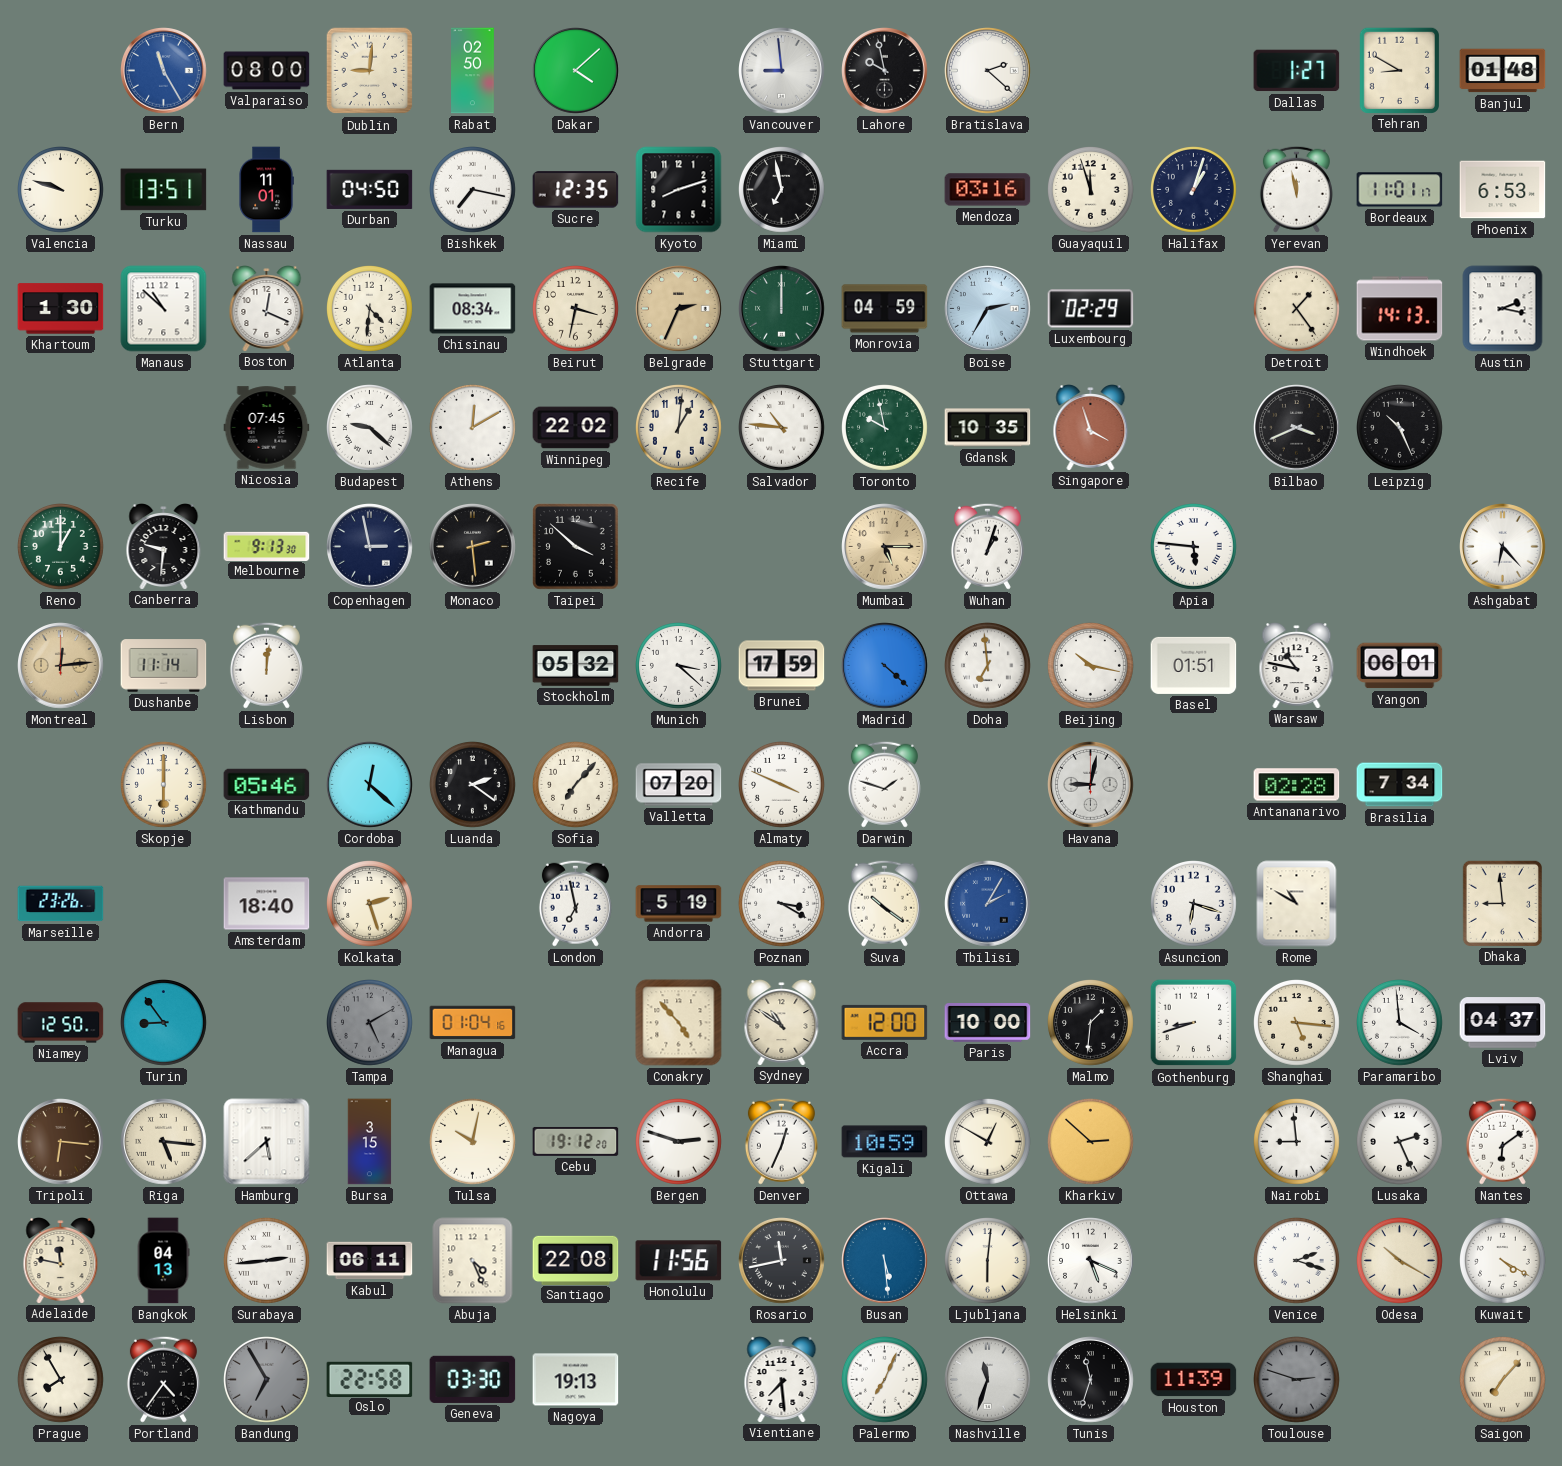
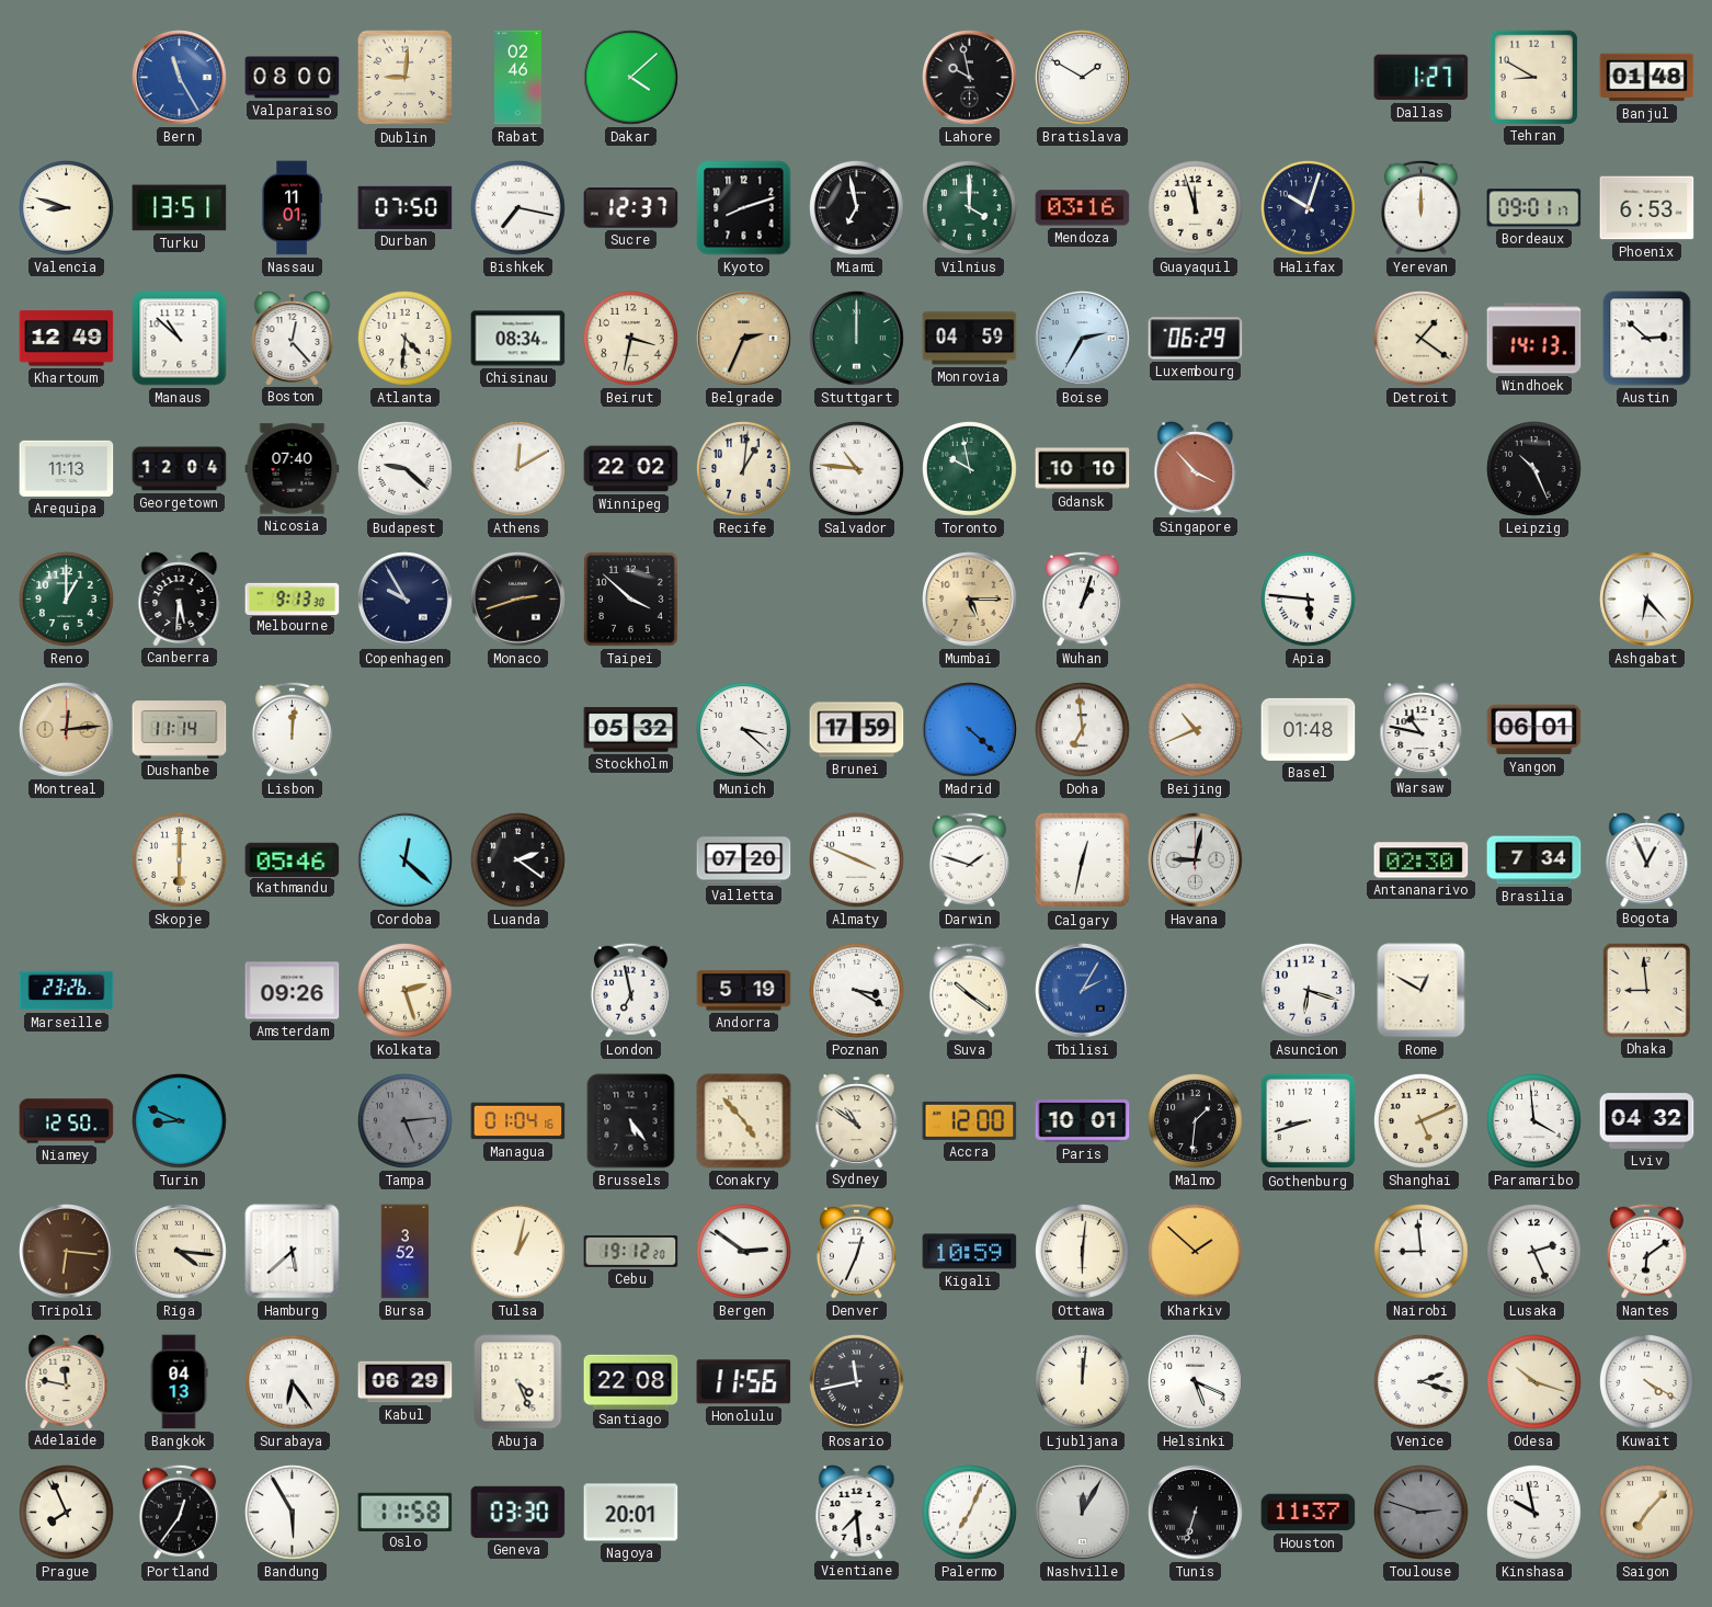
Rabat: 02:50 -> 02:46
Vancouver: 8:59 -> none
Bratislava: 2:22 -> 1:50
Valencia: 9:48 -> 8:48
Durban: 04:50 -> 07:50
Sucre: 12:35 -> 12:37
Vilnius: none -> 4:00
Halifax: 1:03 -> 10:03
Yerevan: 11:58 -> 12:00
Bordeaux: 11:01 -> 09:01
Khartoum: 1:30 -> 12:49
Boston: 12:19 -> 12:23
Luxembourg: 02:29 -> 06:29
Detroit: 1:24 -> 1:21
Austin: 2:17 -> 2:52
Arequipa: none -> 11:13
Georgetown: none -> 12:04
Nicosia: 07:45 -> 07:40
Gdansk: 10:35 -> 10:10
Singapore: 3:57 -> 3:53
Bilbao: 3:41 -> none
Canberra: 9:31 -> 5:31
Copenhagen: 2:58 -> 9:55
Monaco: 2:29 -> 2:42
Beijing: 10:17 -> 10:41
Basel: 01:51 -> 01:48
Sofia: 7:07 -> none
Calgary: none -> 12:32
Antananarivo: 02:28 -> 02:30
Bogota: none -> 12:56
Amsterdam: 18:40 -> 09:26
Rome: 10:50 -> 12:50
Turin: 8:54 -> 8:49
Tampa: 5:10 -> 5:14
Brussels: none -> 5:24
Paris: 10:00 -> 10:01
Shanghai: 5:16 -> 5:11
Lviv: 04:37 -> 04:32
Riga: 5:16 -> 4:16
Bursa: 3:15 -> 3:52
Tulsa: 10:02 -> 1:02
Bergen: 2:48 -> 2:51
Ottawa: 12:50 -> 6:01
Kharkiv: 2:52 -> 1:52
Surabaya: 2:44 -> 6:24
Kabul: 06:11 -> 06:29
Busan: 5:29 -> none
Ljubljana: 6:01 -> 12:01
Odesa: 10:20 -> 10:18
Prague: 7:55 -> 7:56
Portland: 4:36 -> 12:36
Bandung: 6:55 -> 5:55
Bandung dial: grey -> white
Oslo: 22:58 -> 11:58
Nagoya: 19:13 -> 20:01
Nashville: 11:33 -> 12:05
Tunis: 11:33 -> 6:33
Houston: 11:39 -> 11:37
Kinshasa: none -> 9:58
